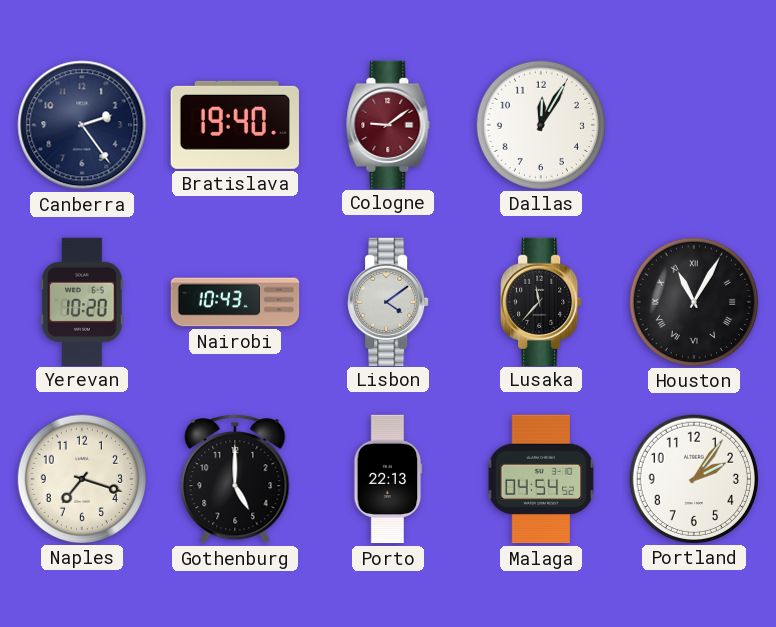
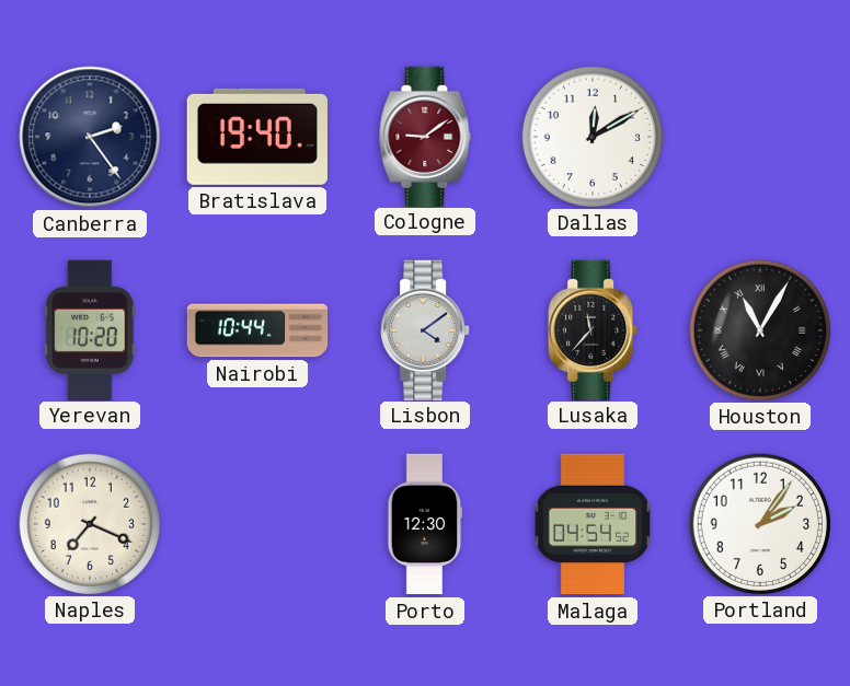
Dallas: 12:05 -> 12:10
Nairobi: 10:43 -> 10:44
Naples: 7:18 -> 7:19
Gothenburg: 5:00 -> none
Porto: 22:13 -> 12:30
